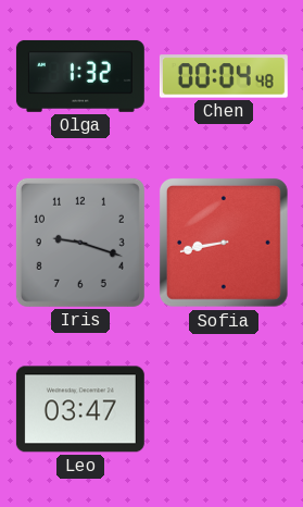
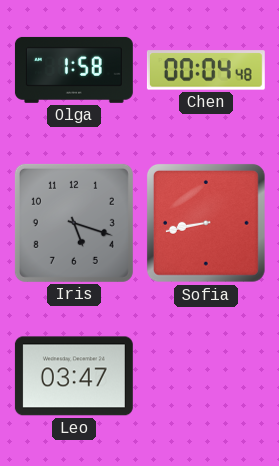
Olga: 1:32 -> 1:58
Iris: 9:18 -> 5:18
